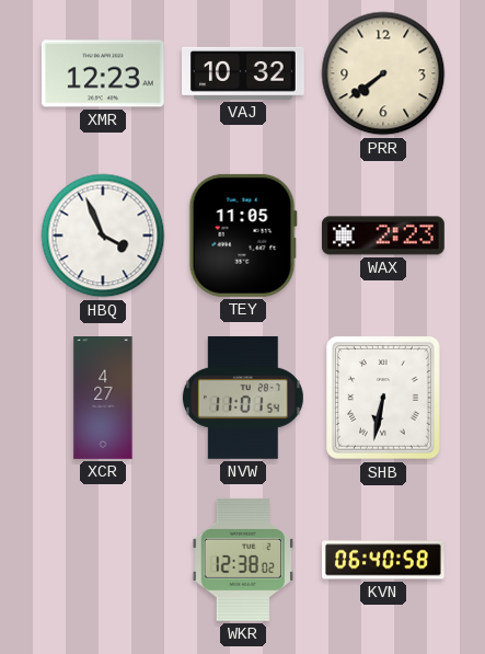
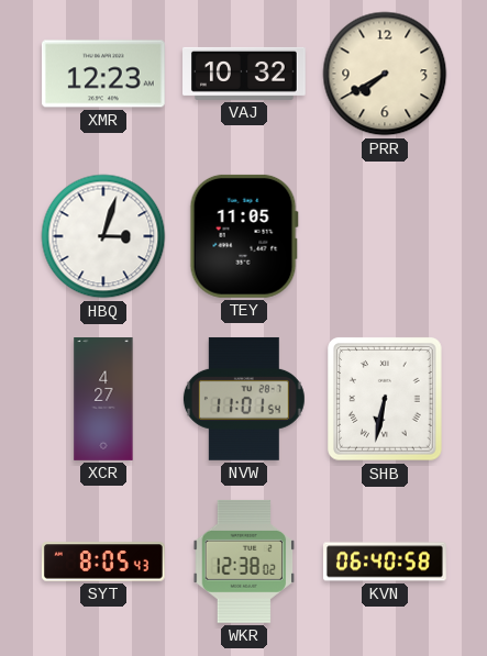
PRR: 7:39 -> 7:40
HBQ: 3:56 -> 3:03
WAX: 2:23 -> none
SYT: none -> 8:05
